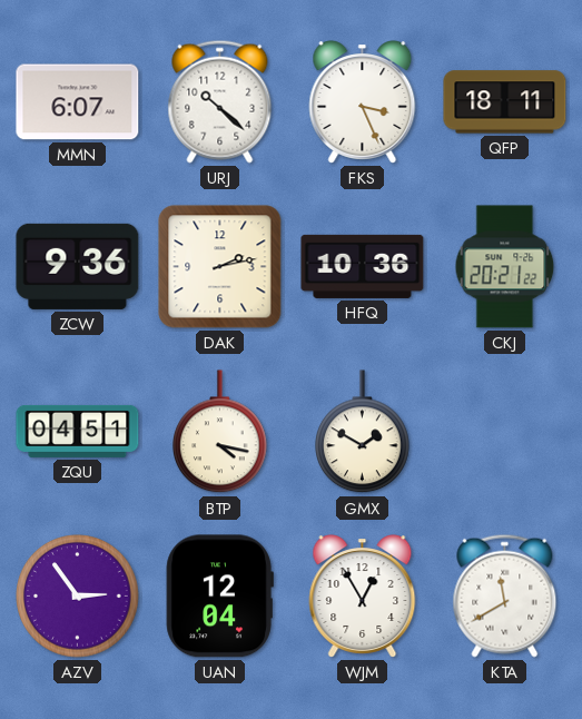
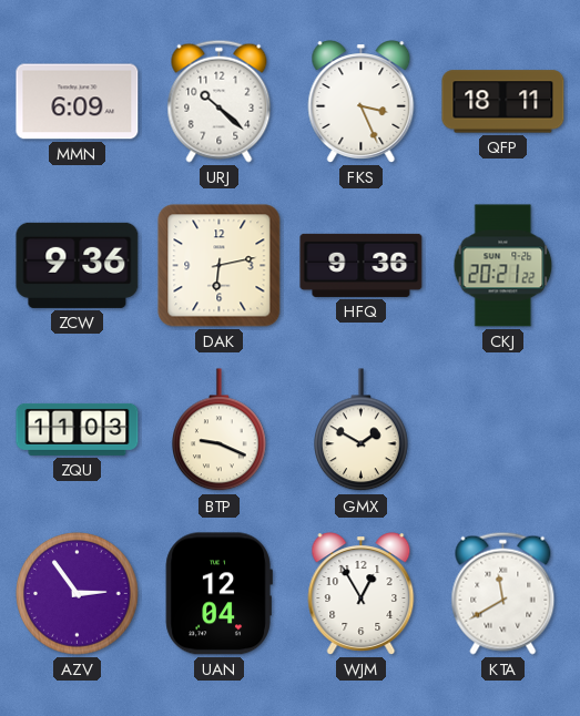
MMN: 6:07 -> 6:09
DAK: 2:13 -> 6:13
HFQ: 10:36 -> 9:36
ZQU: 04:51 -> 11:03
BTP: 4:17 -> 9:19
